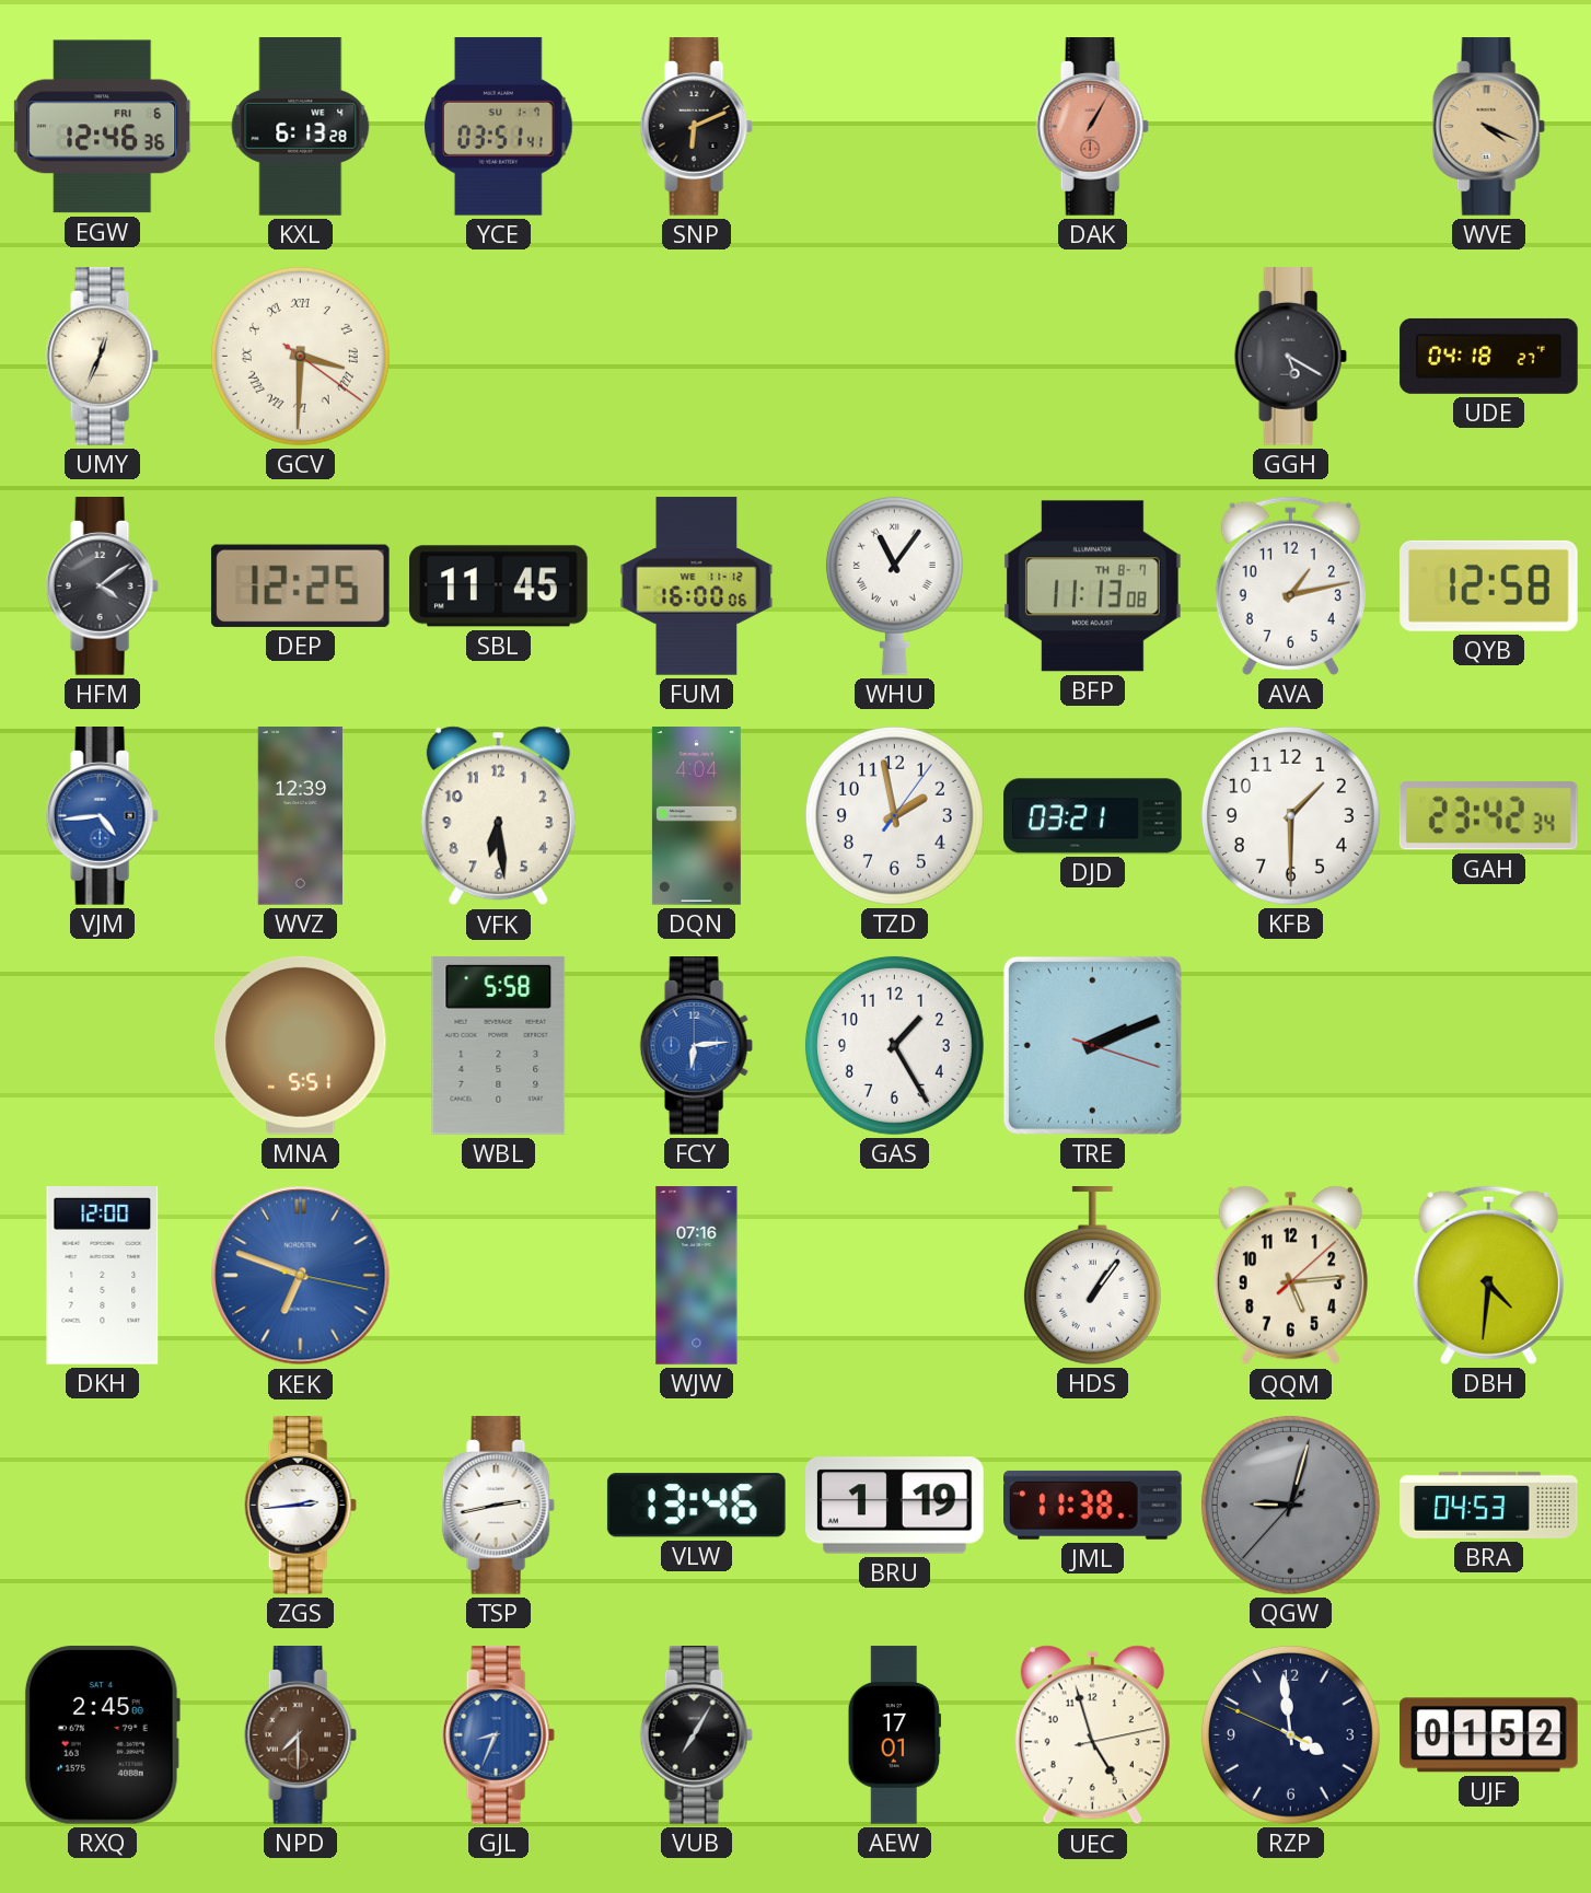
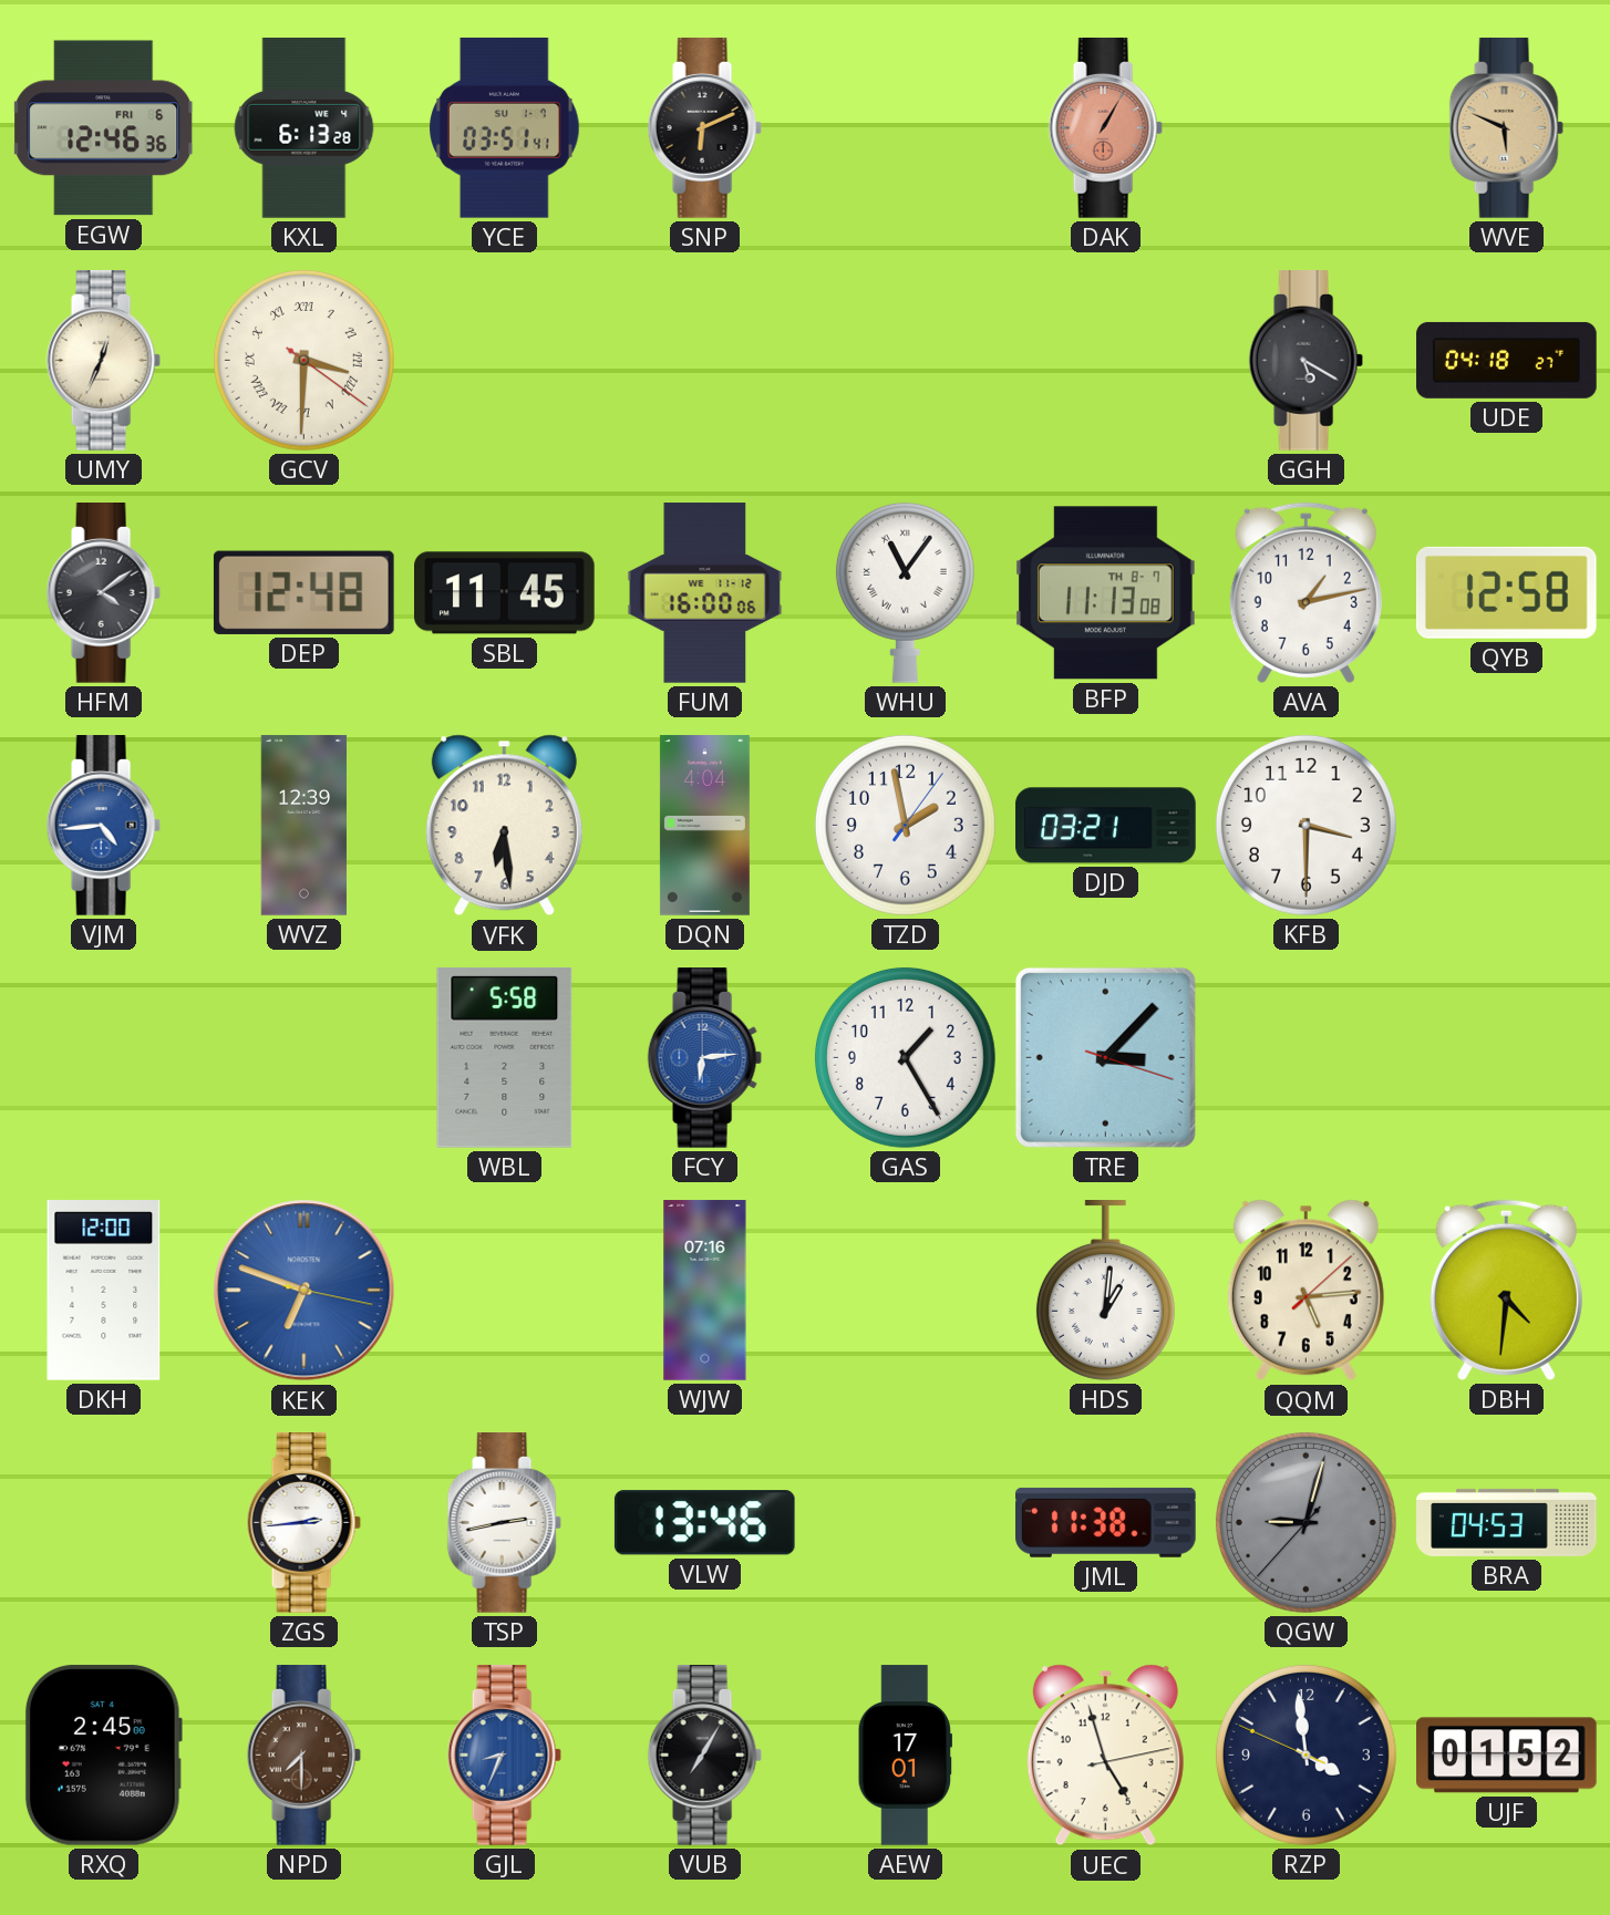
WVE: 4:19 -> 5:49
DEP: 12:25 -> 12:48
KFB: 1:30 -> 3:30
GAH: 23:42 -> none
MNA: 5:51 -> none
TRE: 2:11 -> 3:07
HDS: 1:06 -> 1:01
BRU: 1:19 -> none
